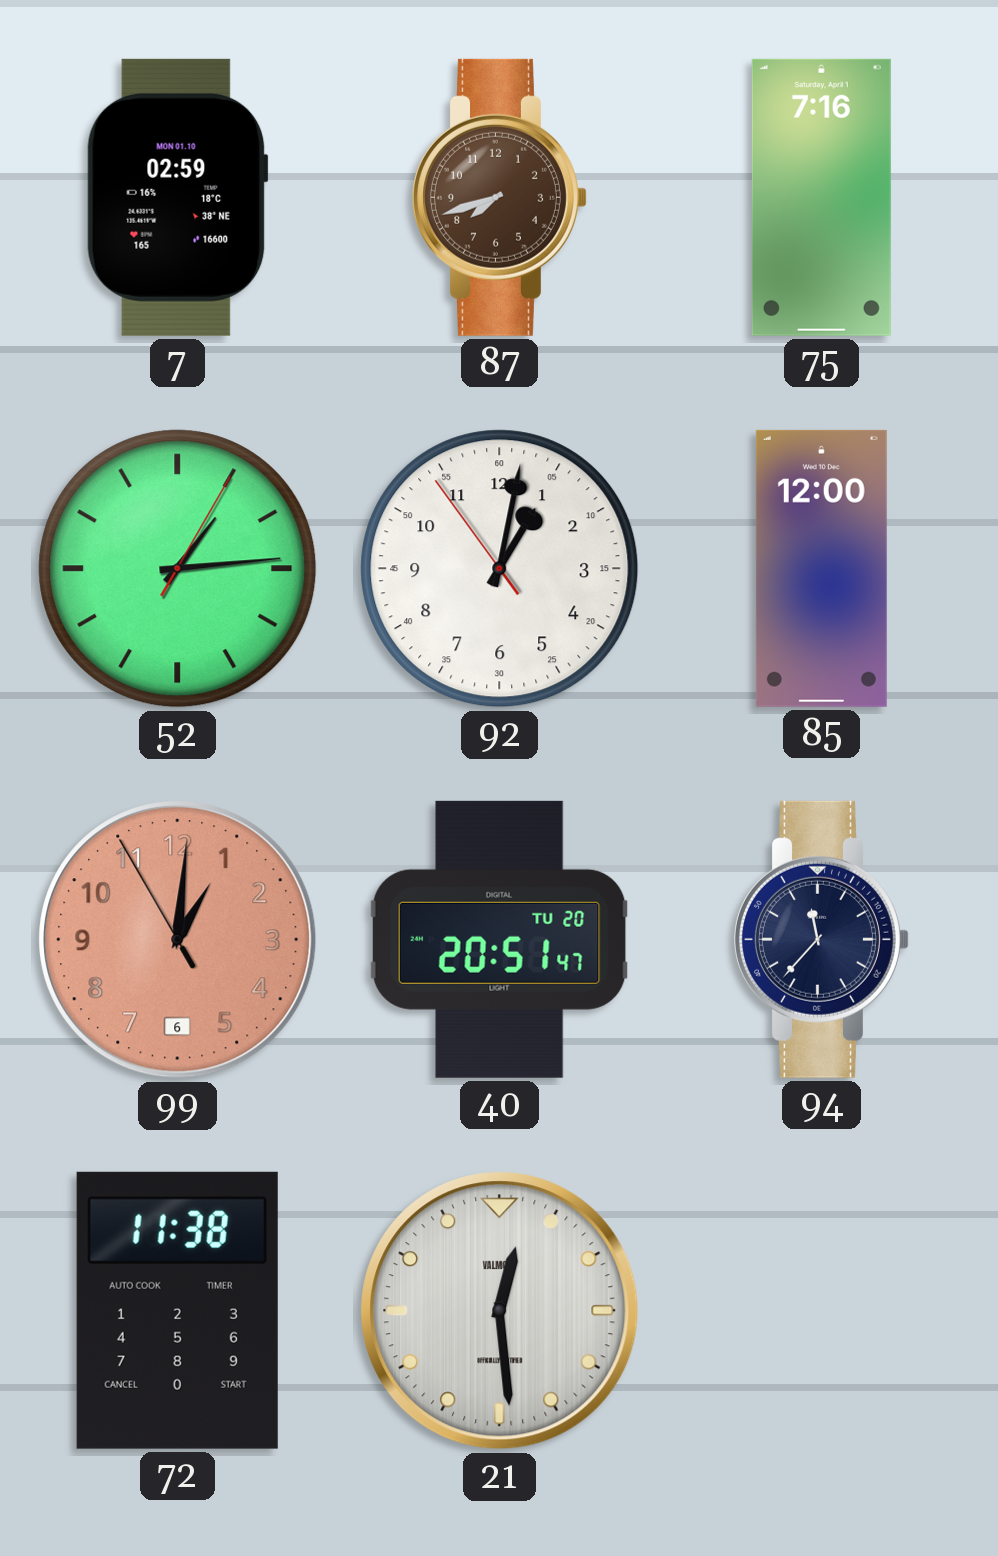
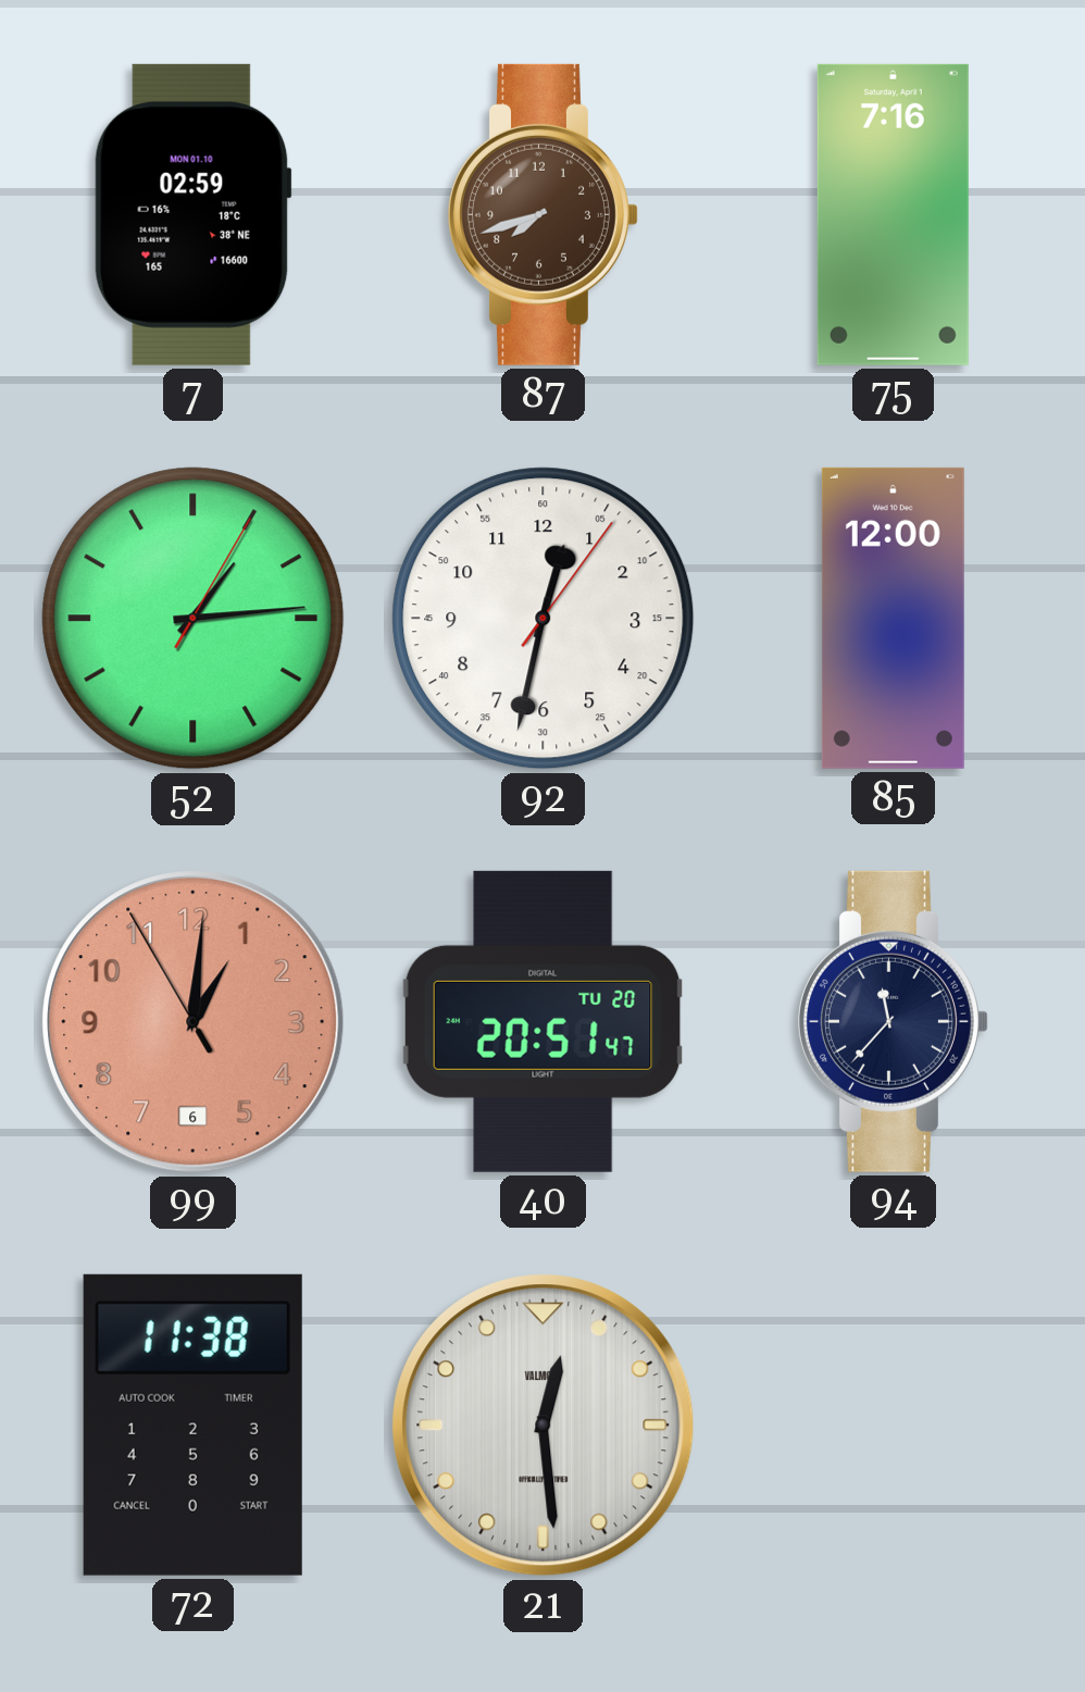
92: 1:01 -> 12:32
